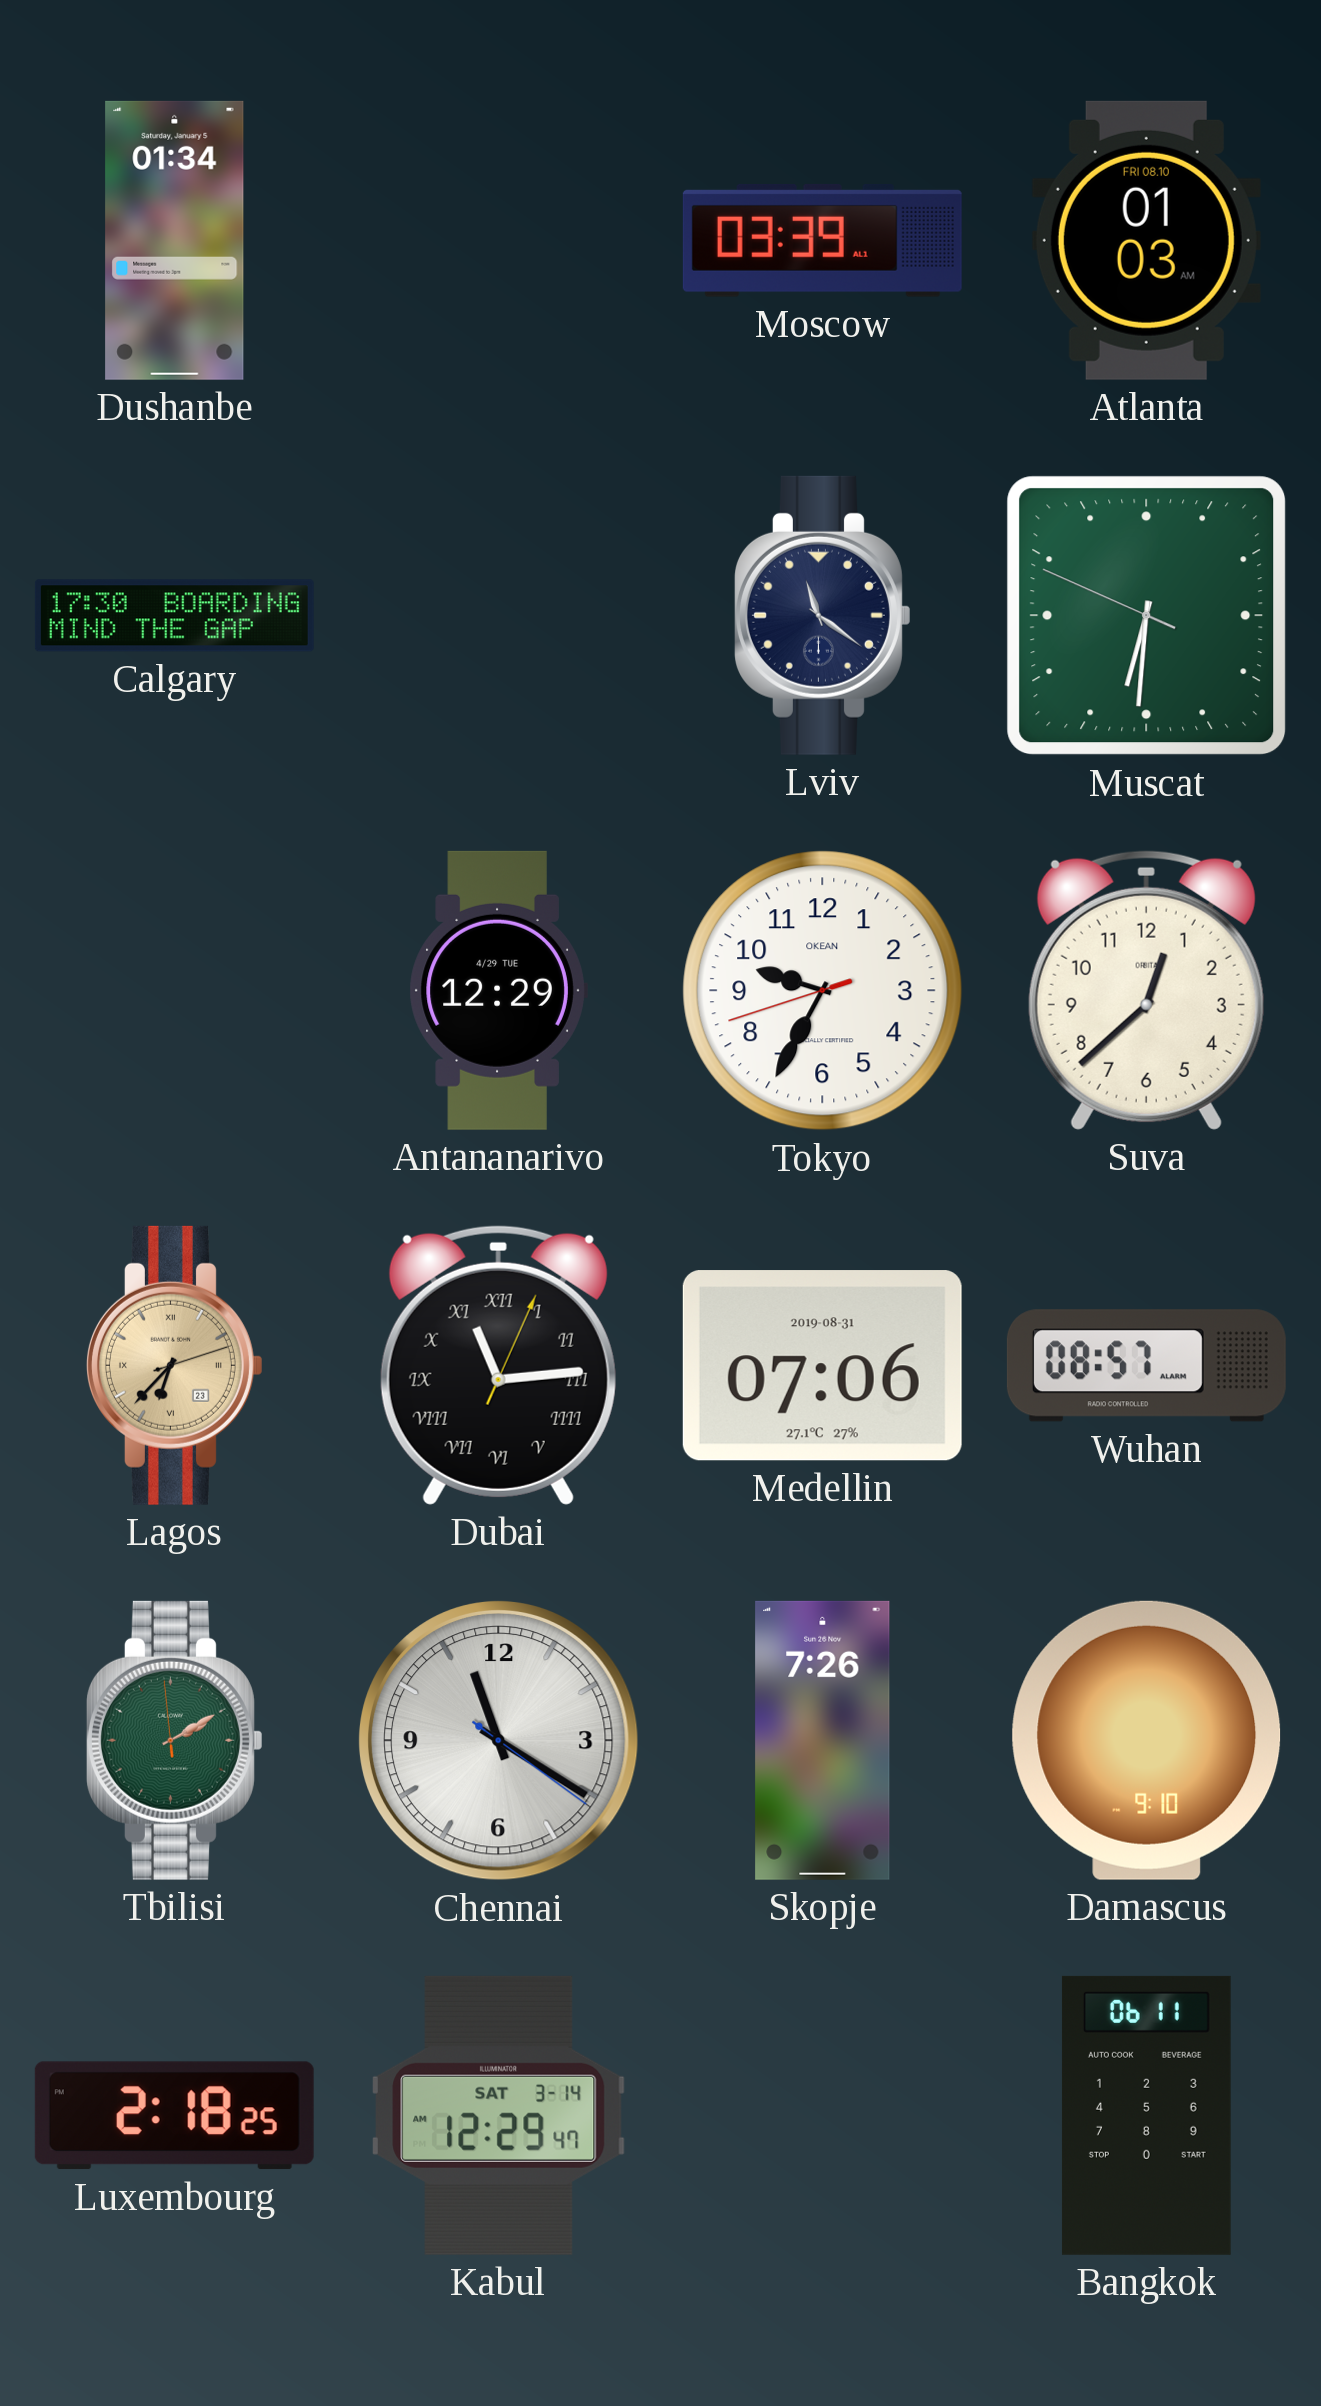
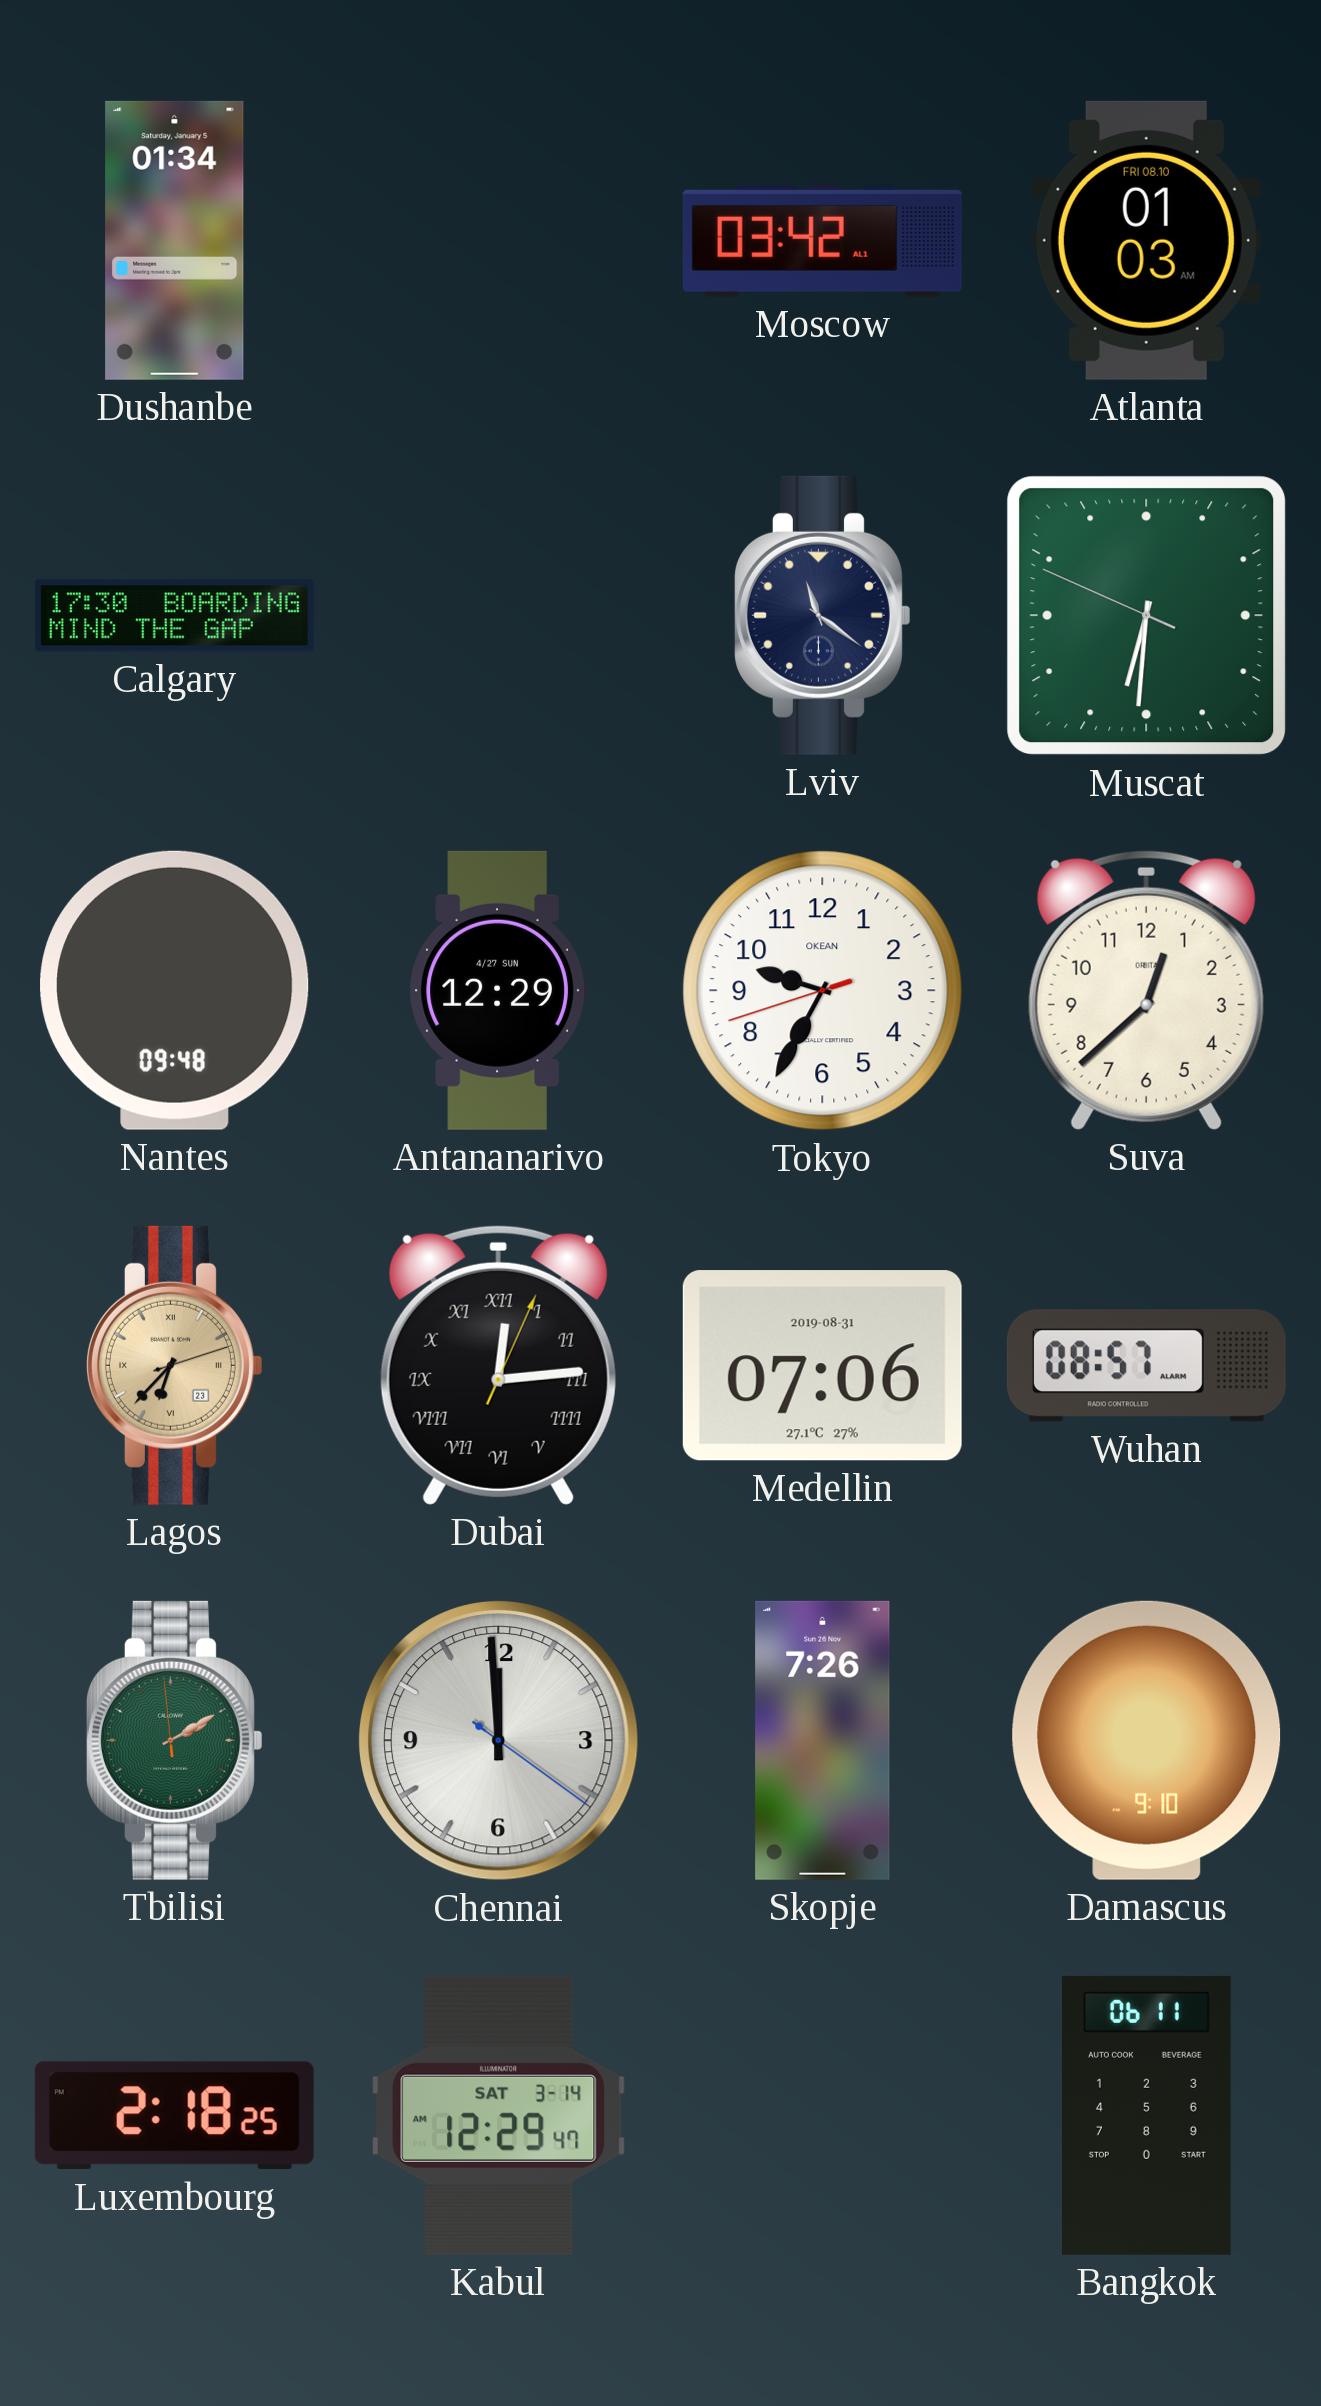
Moscow: 03:39 -> 03:42
Nantes: none -> 09:48
Antananarivo date: 4/29 TUE -> 4/27 SUN
Dubai: 11:14 -> 12:14
Chennai: 11:20 -> 11:59
